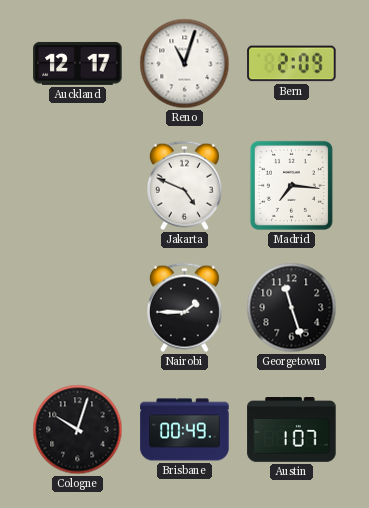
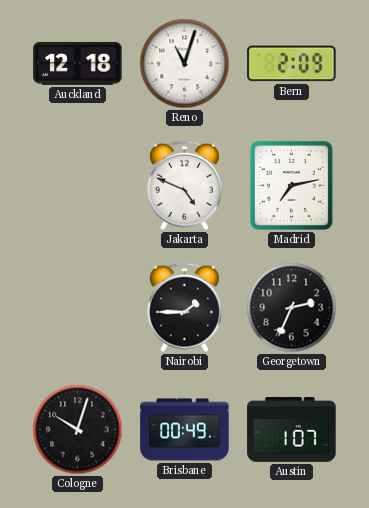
Auckland: 12:17 -> 12:18
Madrid: 7:16 -> 7:13
Georgetown: 11:27 -> 2:34
